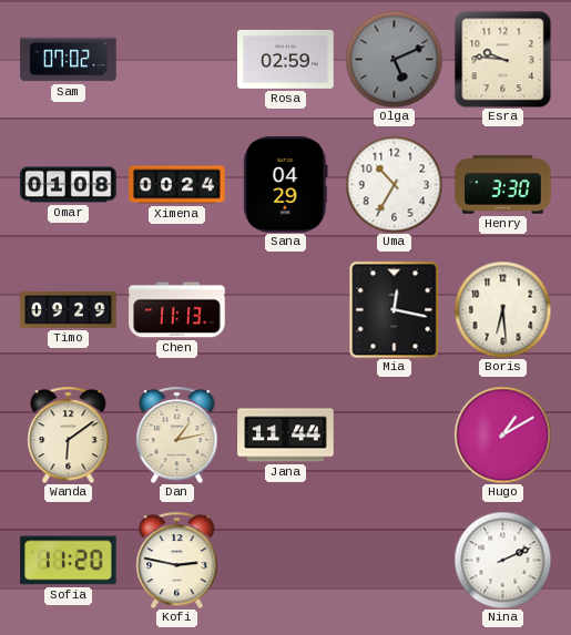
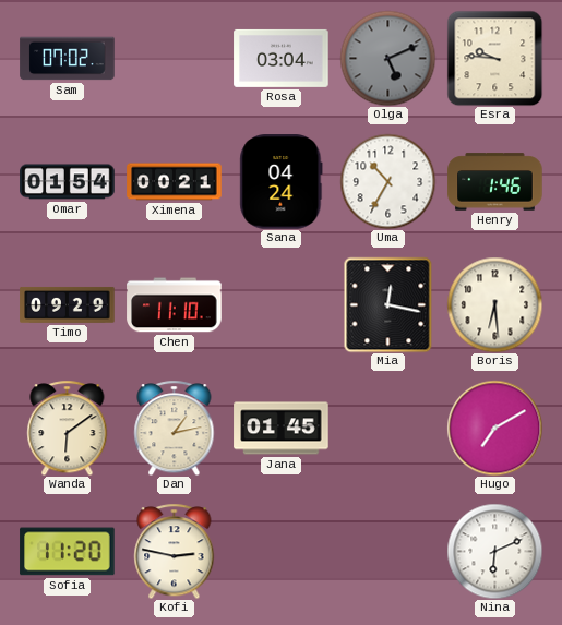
Rosa: 02:59 -> 03:04
Omar: 01:08 -> 01:54
Ximena: 00:24 -> 00:21
Sana: 04:29 -> 04:24
Henry: 3:30 -> 1:46
Chen: 11:13 -> 11:10
Jana: 11:44 -> 01:45
Hugo: 1:10 -> 7:10
Nina: 2:11 -> 6:11
